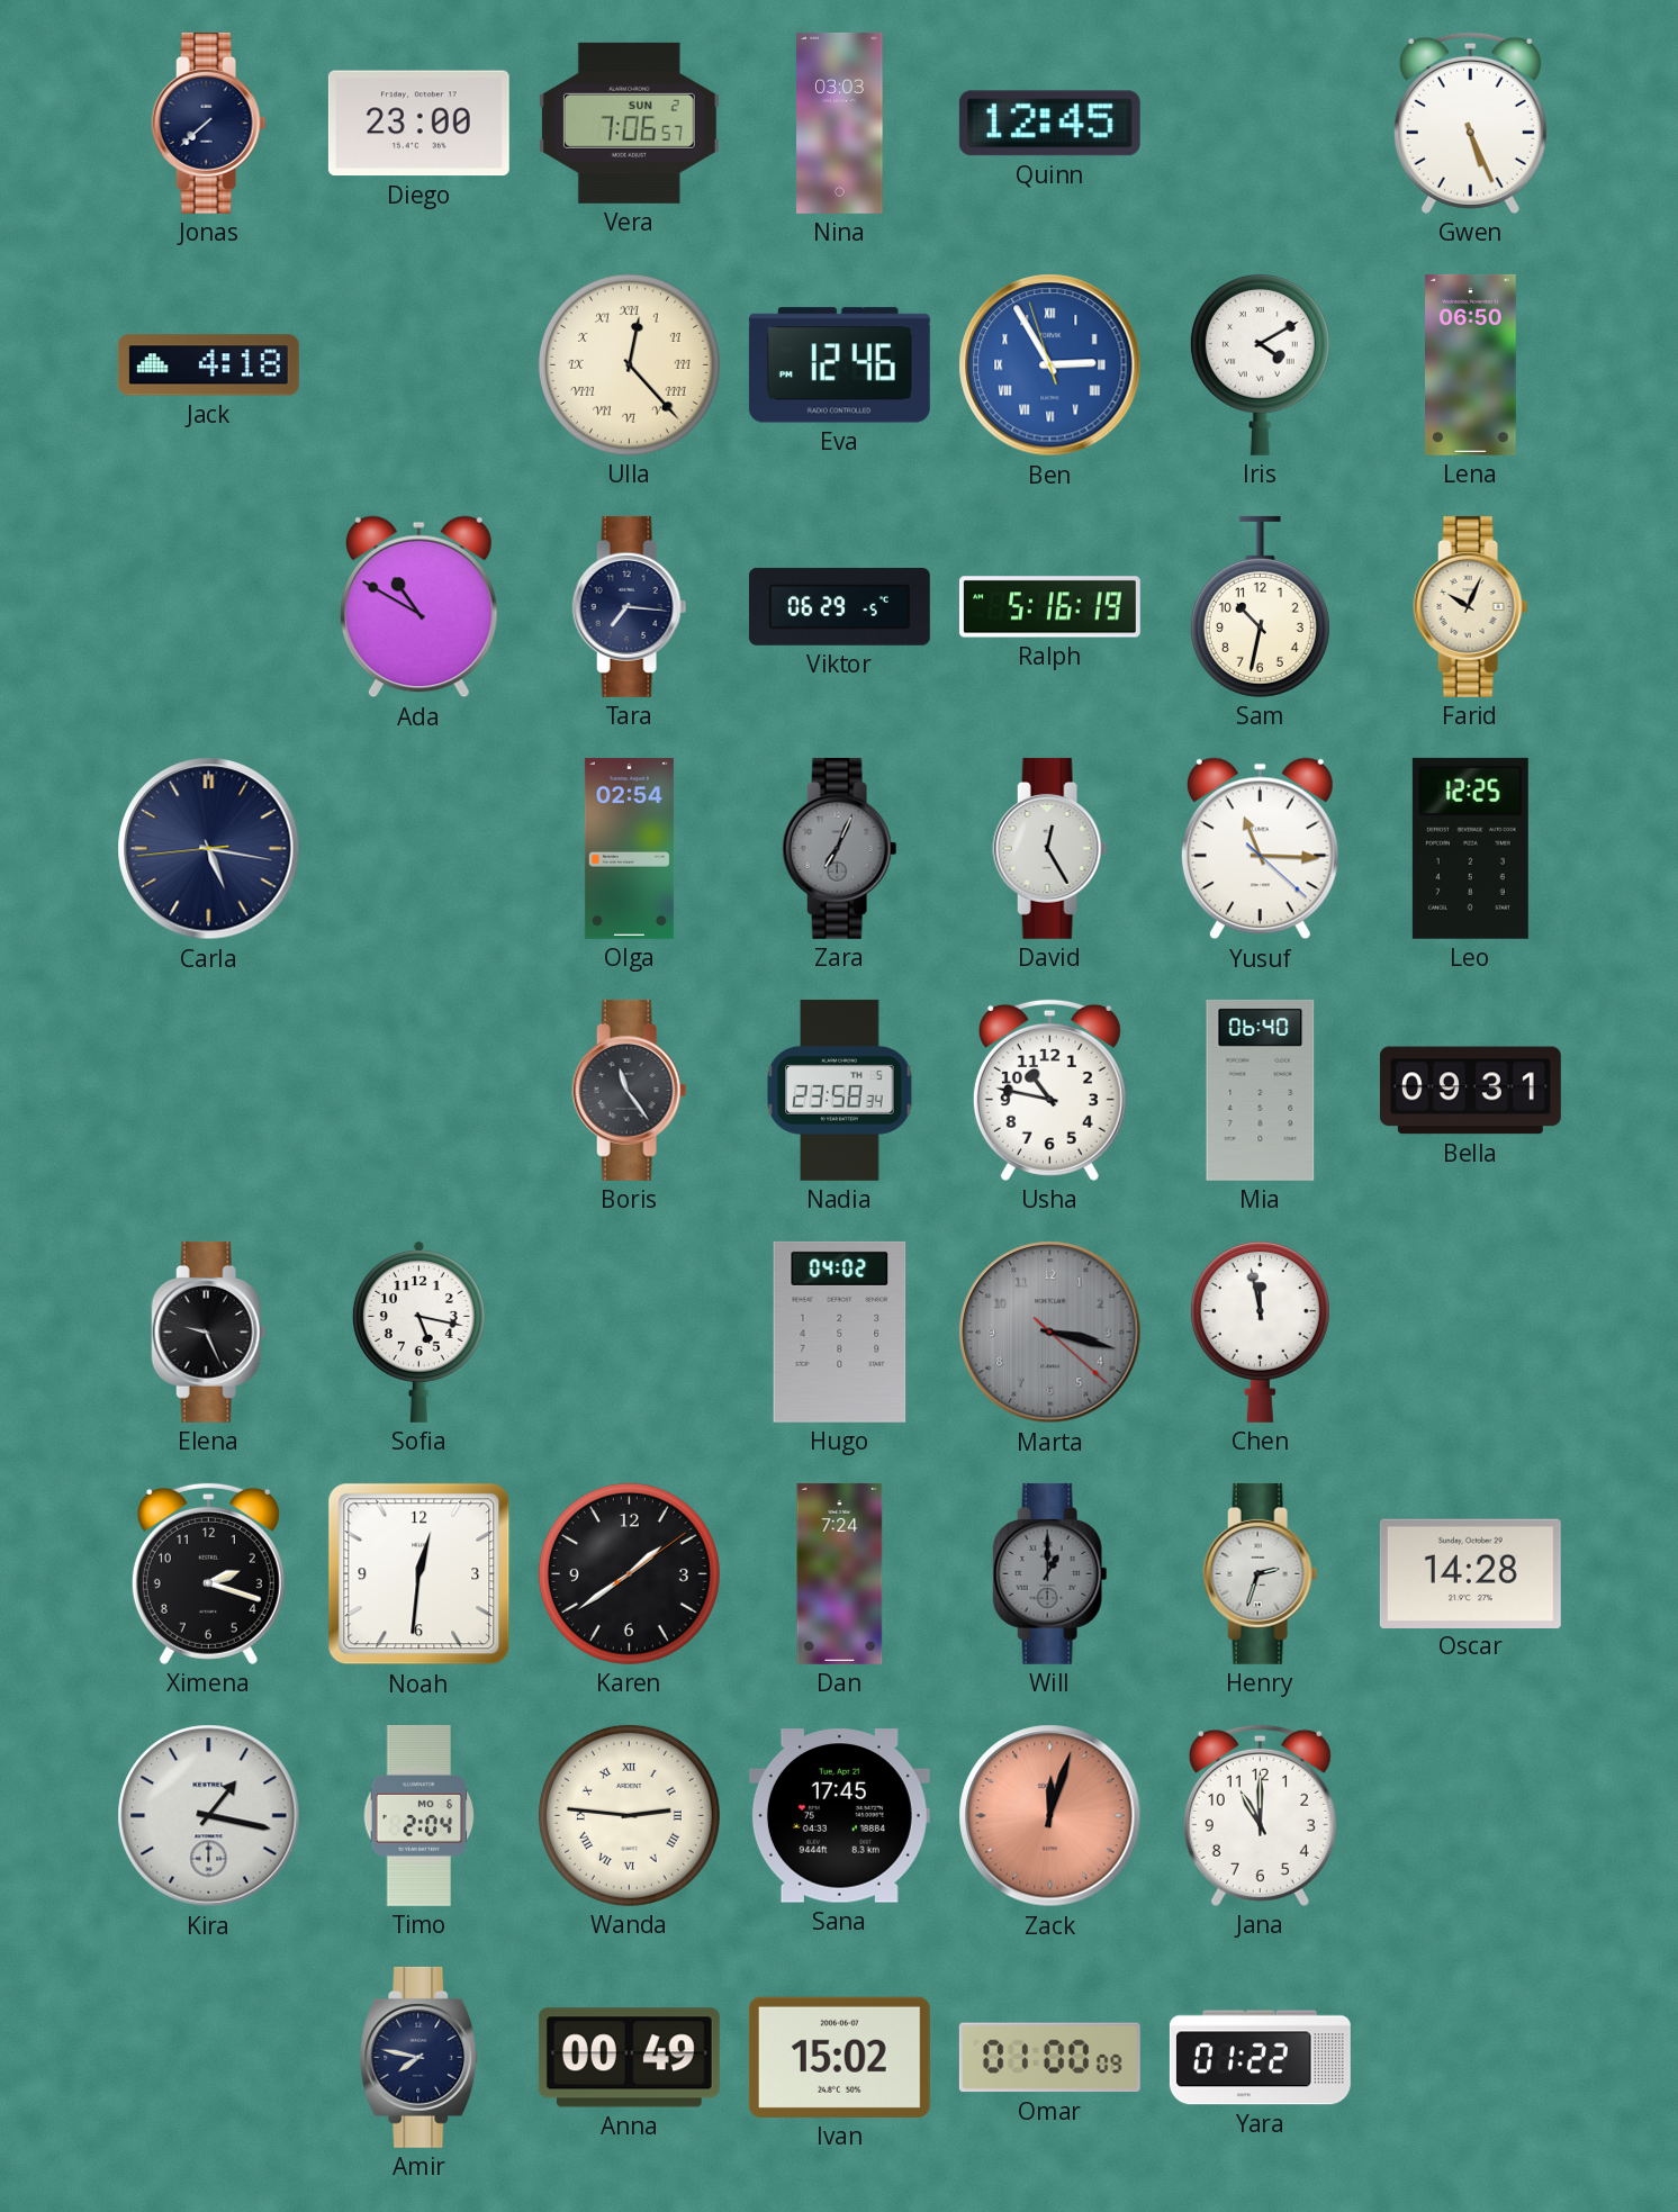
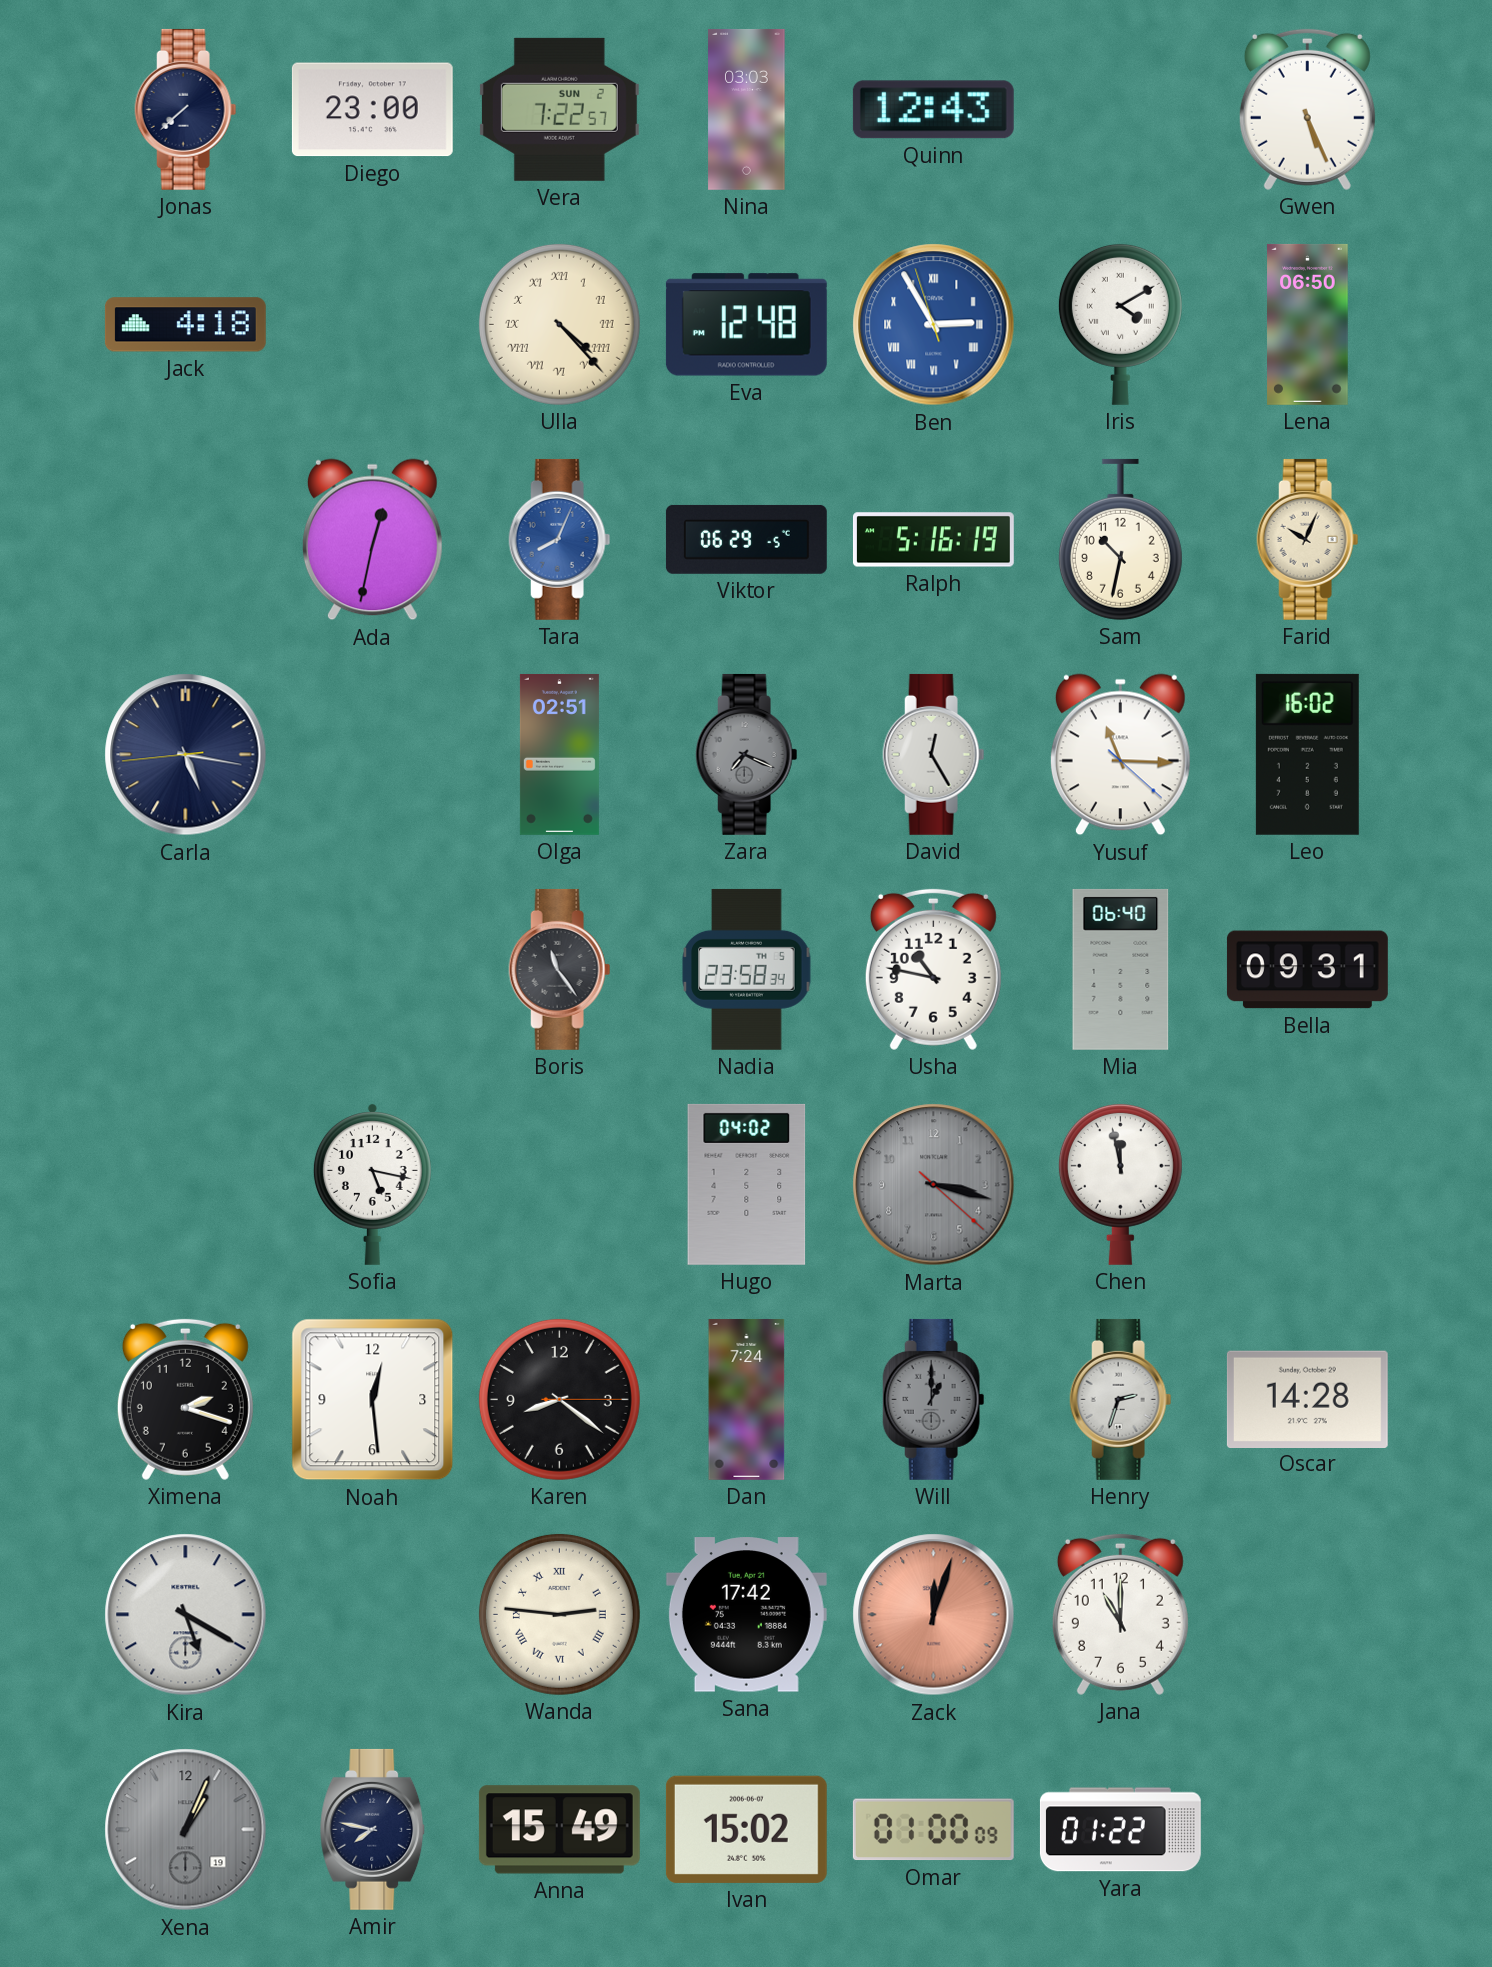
Vera: 7:06 -> 7:22
Quinn: 12:45 -> 12:43
Ulla: 12:23 -> 4:23
Eva: 12:46 -> 12:48
Ada: 10:50 -> 12:32
Tara: 7:16 -> 8:04
Tara dial: navy -> blue
Olga: 02:54 -> 02:51
Zara: 7:04 -> 7:19
Leo: 12:25 -> 16:02
Elena: 9:26 -> none
Noah: 12:31 -> 12:29
Karen: 1:39 -> 8:21
Kira: 1:17 -> 5:20
Timo: 2:04 -> none
Sana: 17:45 -> 17:42
Xena: none -> 1:04
Anna: 00:49 -> 15:49
